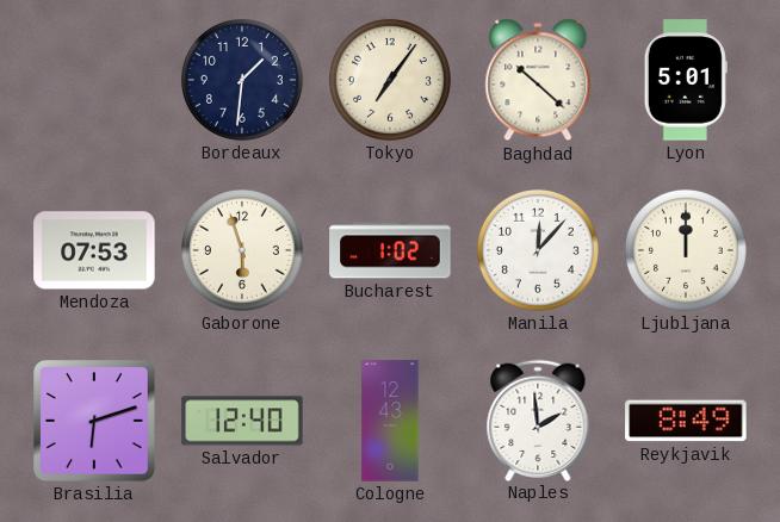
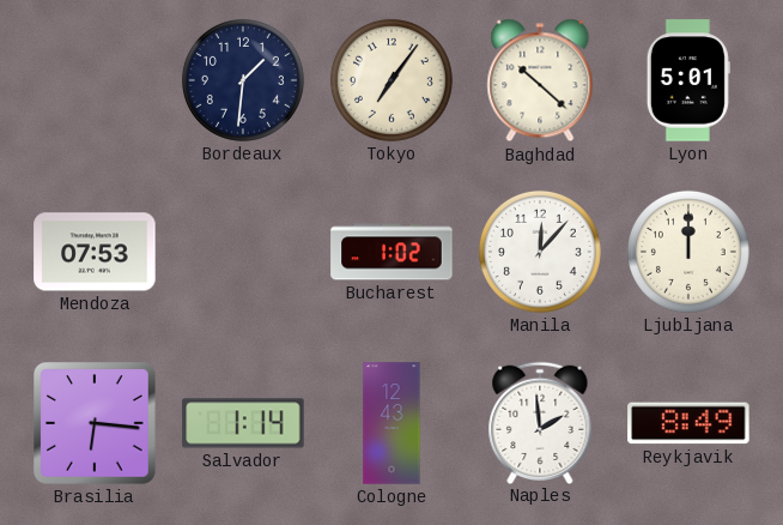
Gaborone: 5:57 -> none
Brasilia: 6:12 -> 6:16
Salvador: 12:40 -> 1:14
